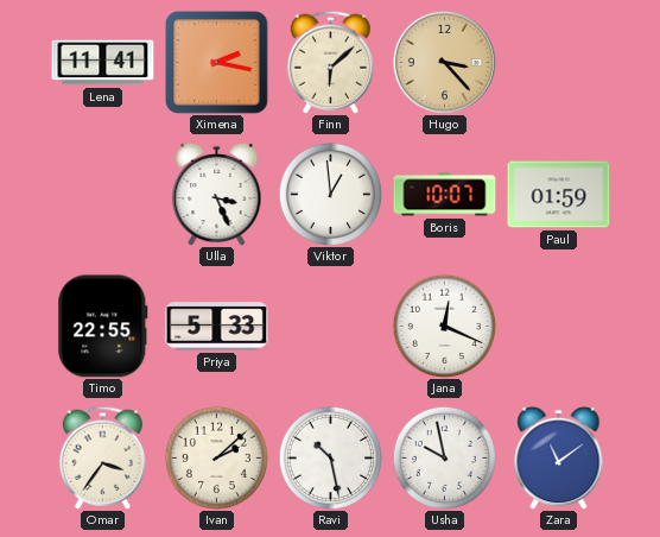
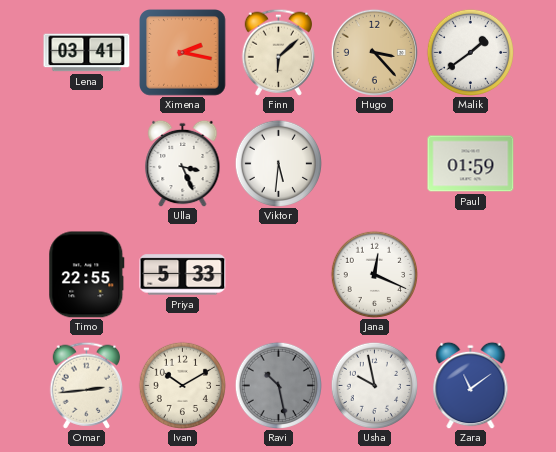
Lena: 11:41 -> 03:41
Malik: none -> 1:39
Viktor: 12:59 -> 5:31
Boris: 10:07 -> none
Omar: 3:36 -> 2:44
Ivan: 2:08 -> 10:10
Ravi dial: white -> grey
